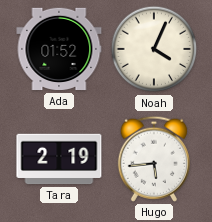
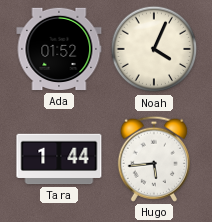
Tara: 2:19 -> 1:44
